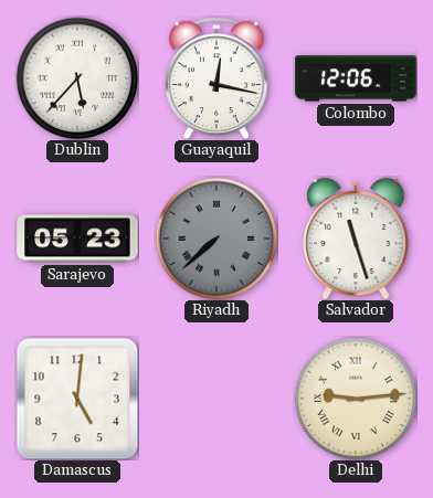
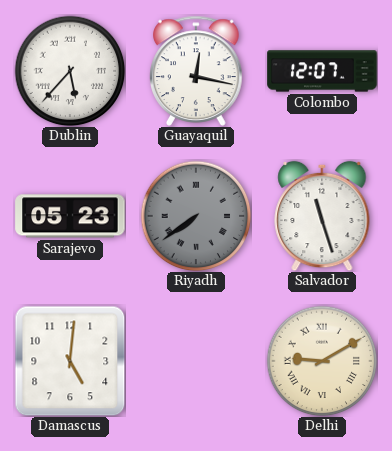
Colombo: 12:06 -> 12:07
Riyadh: 7:38 -> 7:39
Delhi: 9:14 -> 9:10
